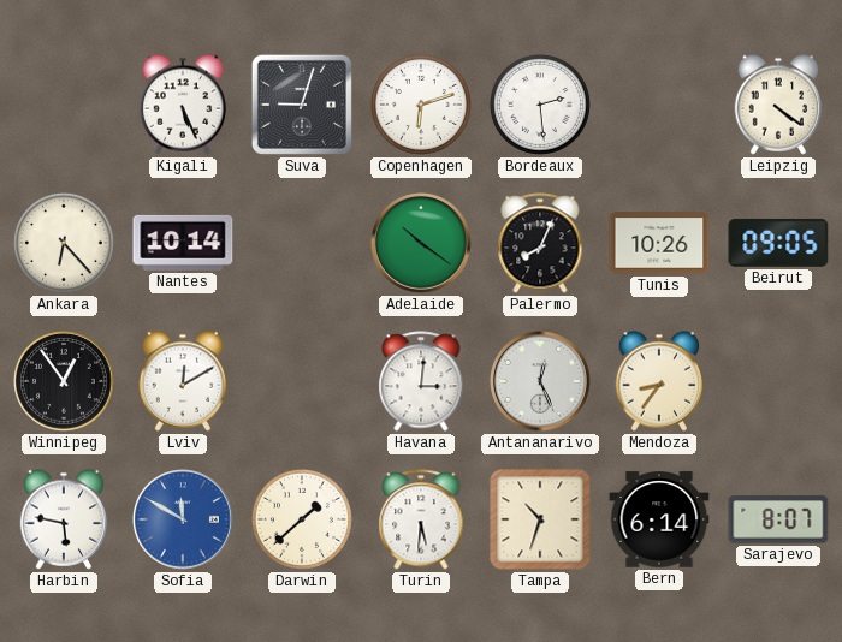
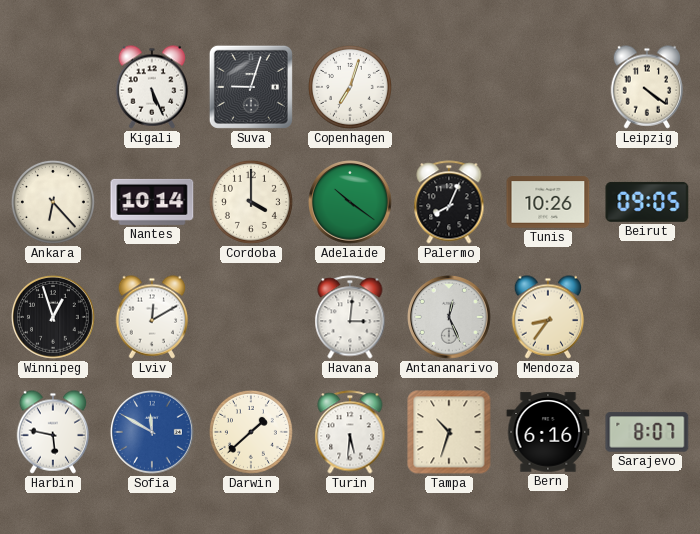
Copenhagen: 6:12 -> 7:03
Bordeaux: 2:29 -> none
Cordoba: none -> 4:00
Winnipeg: 12:54 -> 12:57
Bern: 6:14 -> 6:16
